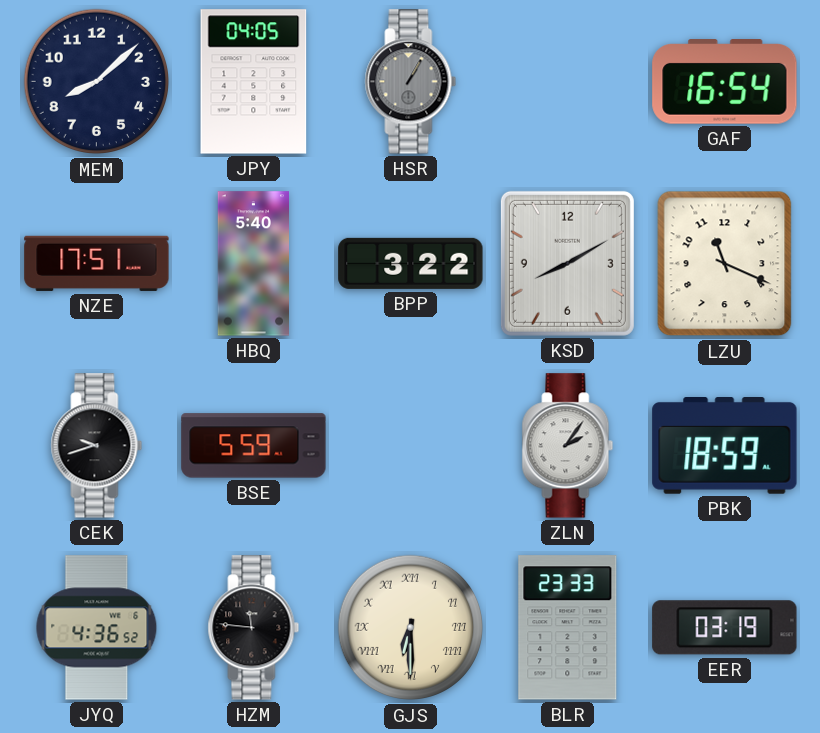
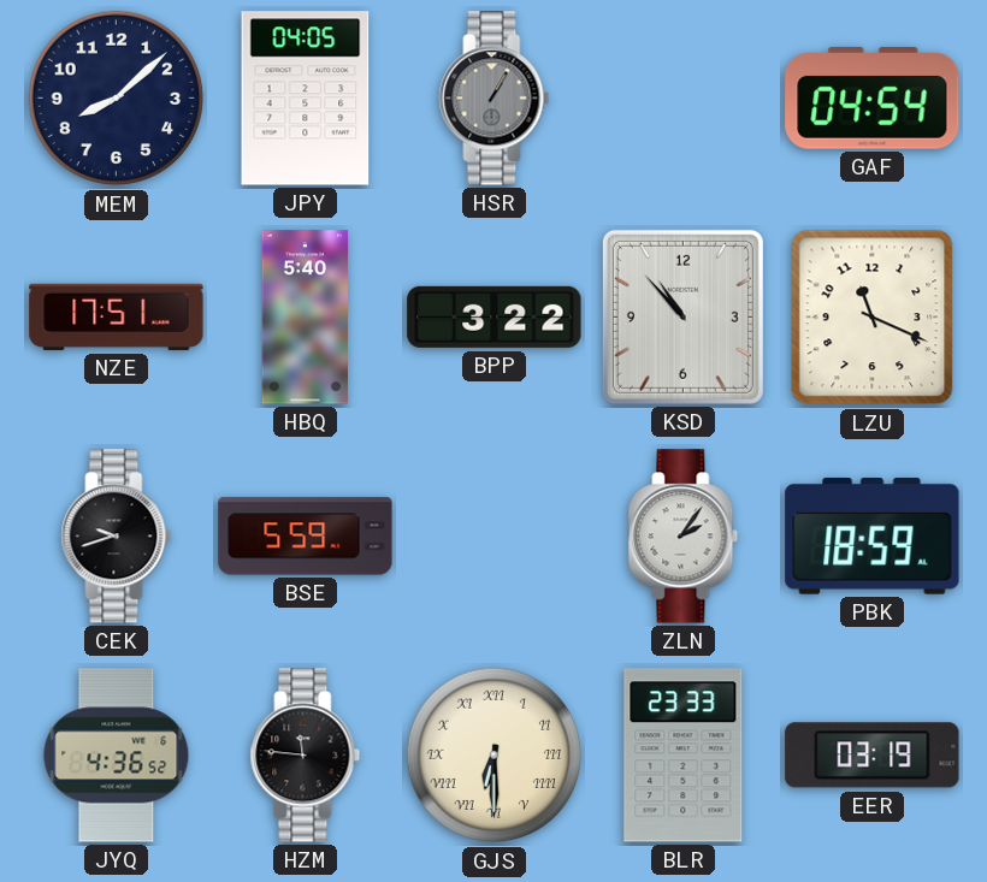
GAF: 16:54 -> 04:54
KSD: 8:10 -> 10:53
